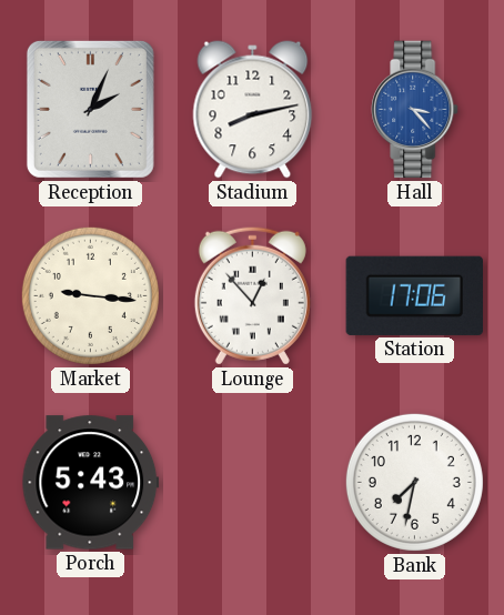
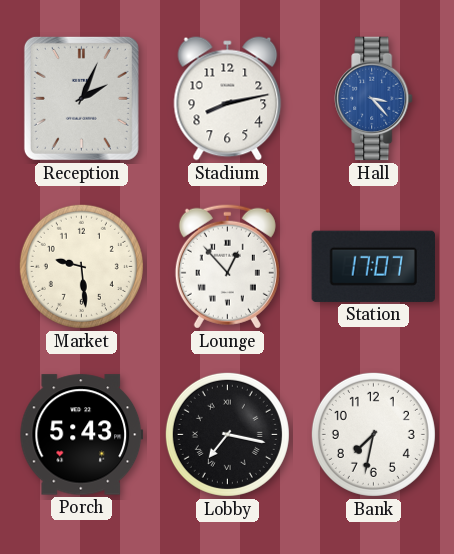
Market: 9:16 -> 9:29
Station: 17:06 -> 17:07
Lobby: none -> 7:17
